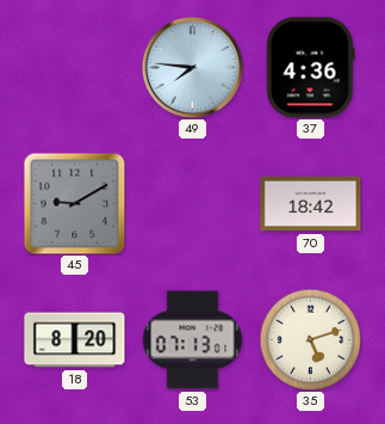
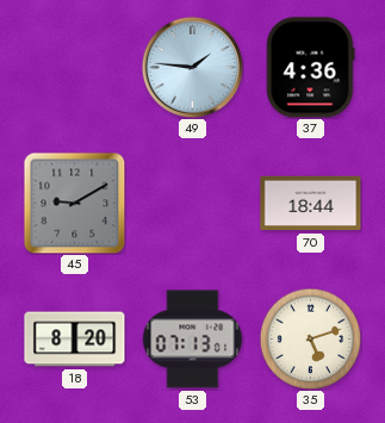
49: 7:46 -> 1:46
70: 18:42 -> 18:44
